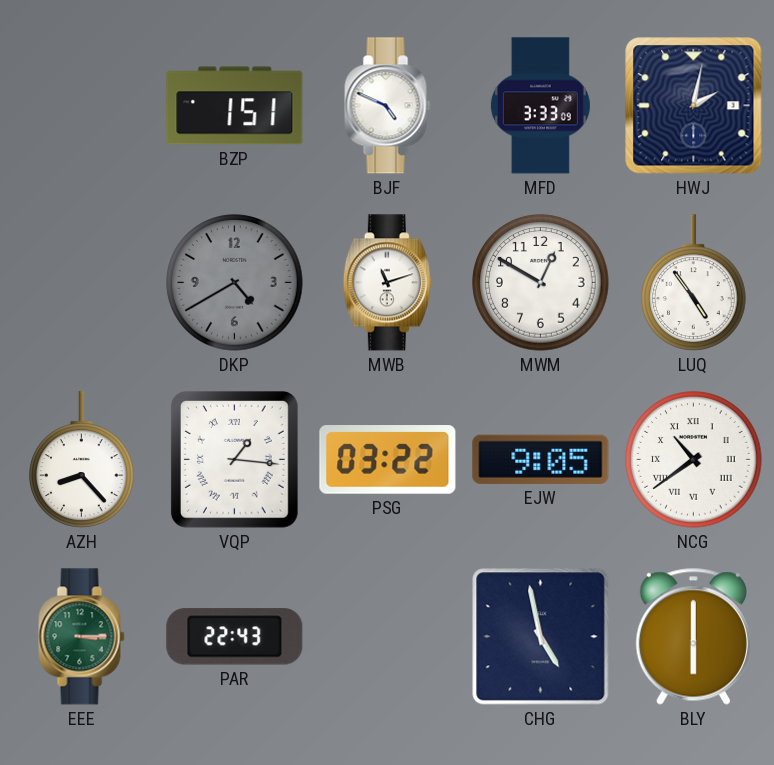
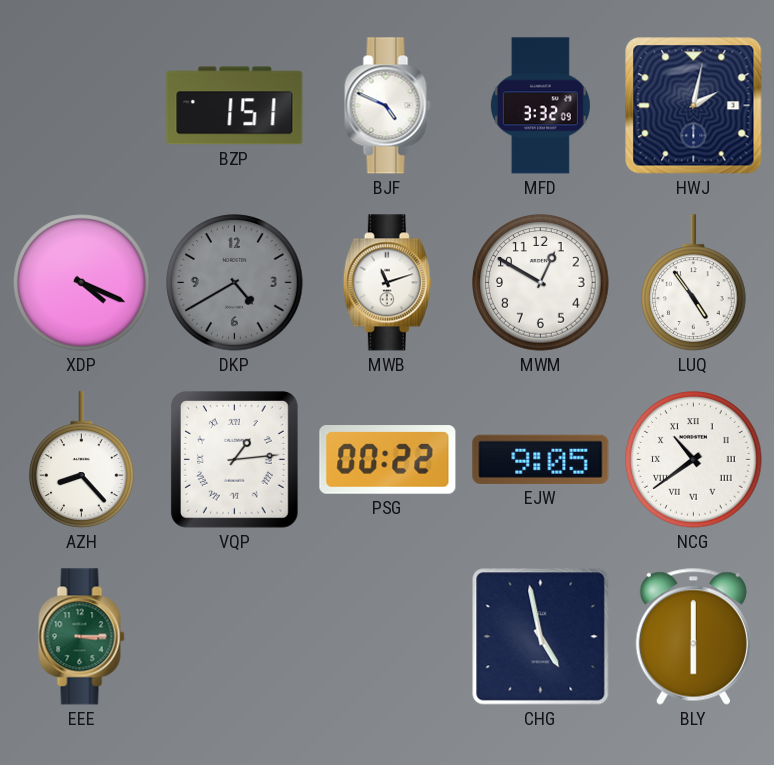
MFD: 3:33 -> 3:32
XDP: none -> 4:19
VQP: 1:16 -> 1:14
PSG: 03:22 -> 00:22
PAR: 22:43 -> none
